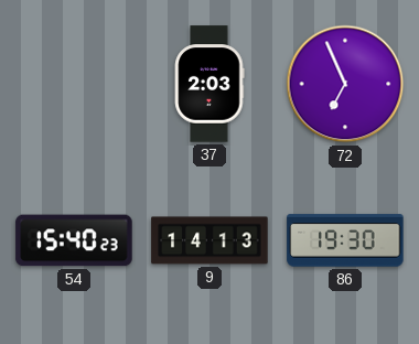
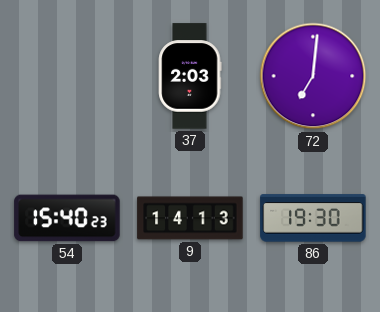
72: 6:56 -> 7:01
